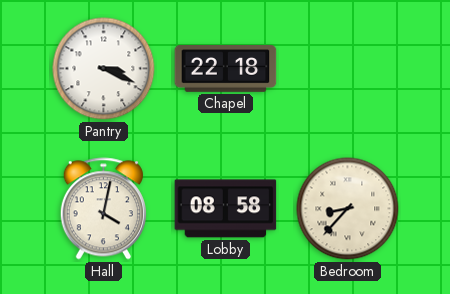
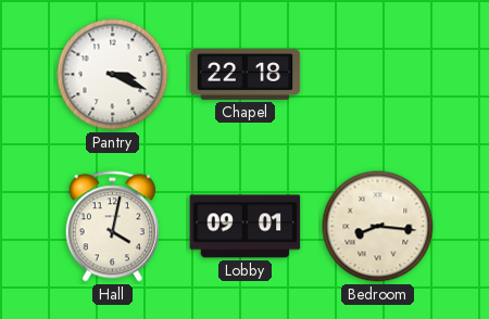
Lobby: 08:58 -> 09:01
Bedroom: 8:37 -> 8:16
